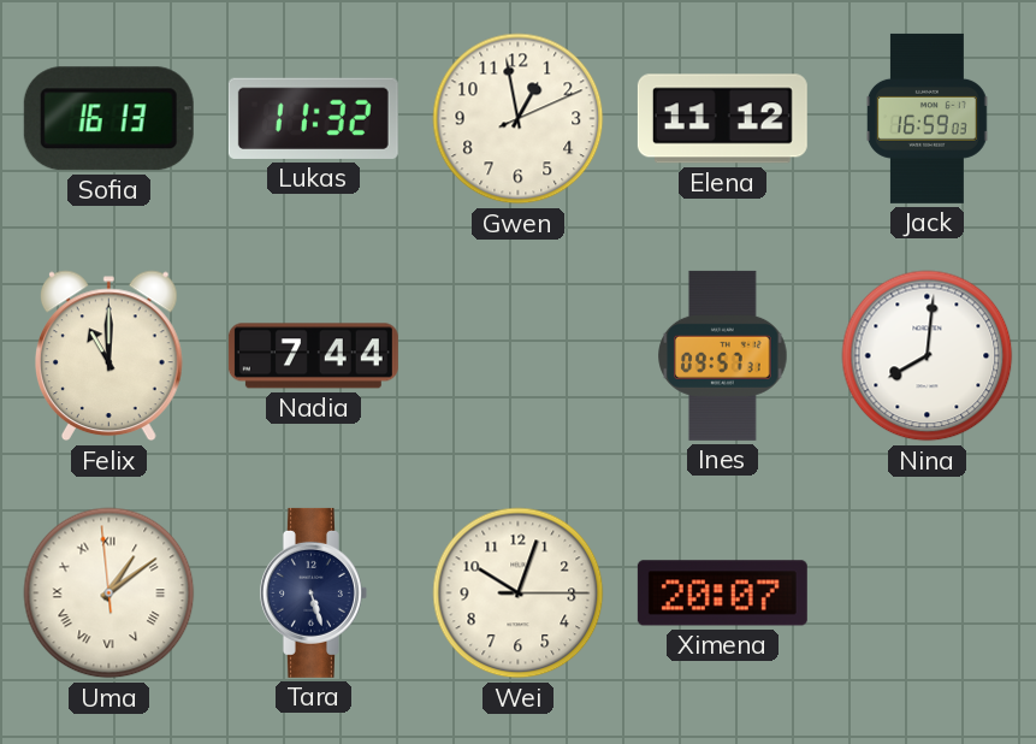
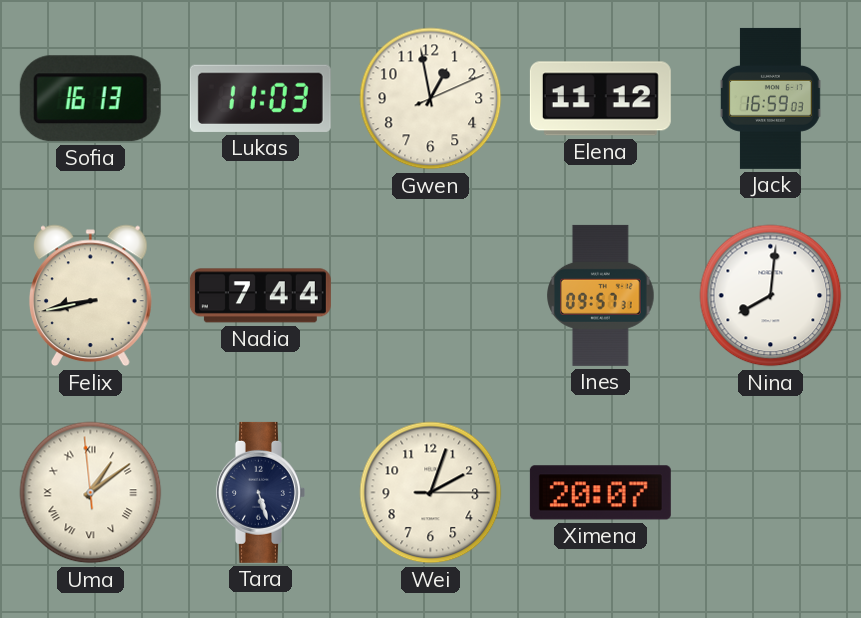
Lukas: 11:32 -> 11:03
Felix: 11:00 -> 8:43
Wei: 10:03 -> 2:03
